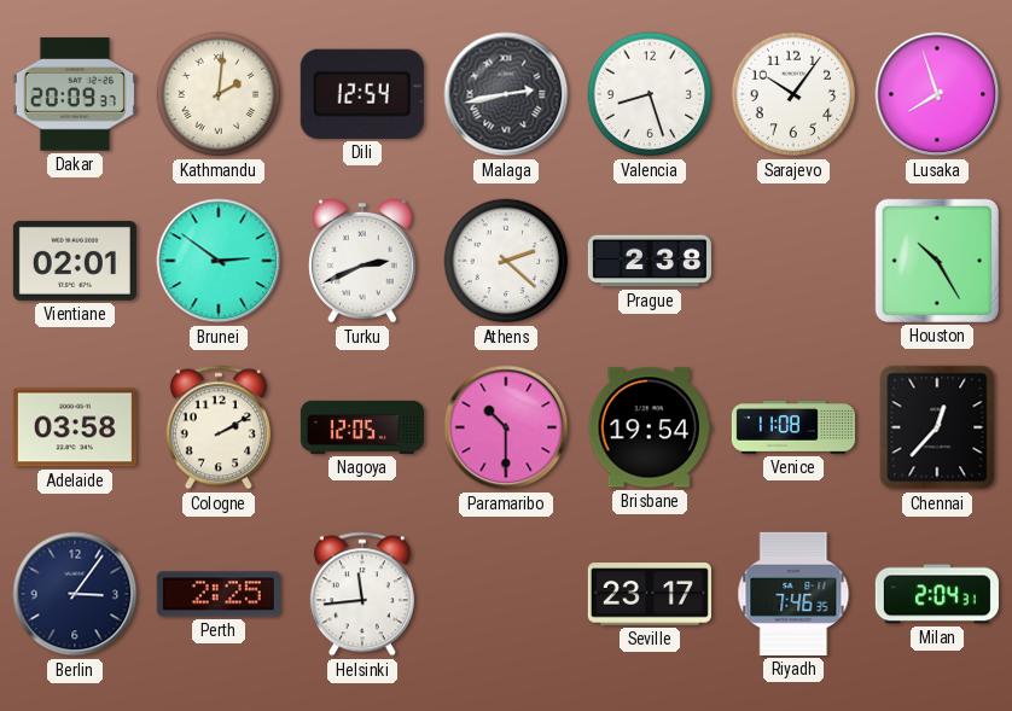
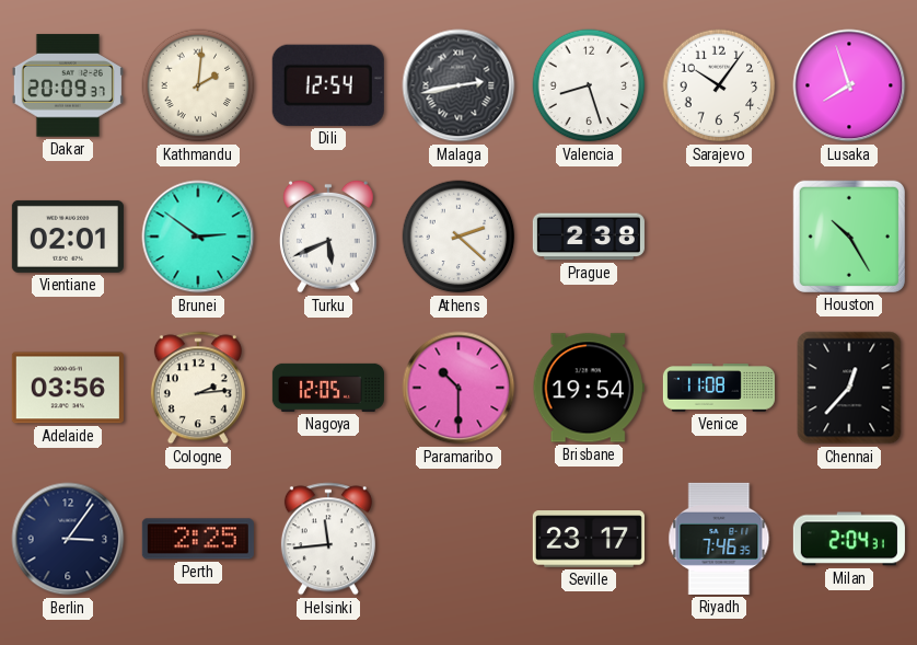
Turku: 2:41 -> 5:41
Adelaide: 03:58 -> 03:56
Cologne: 2:10 -> 2:14
